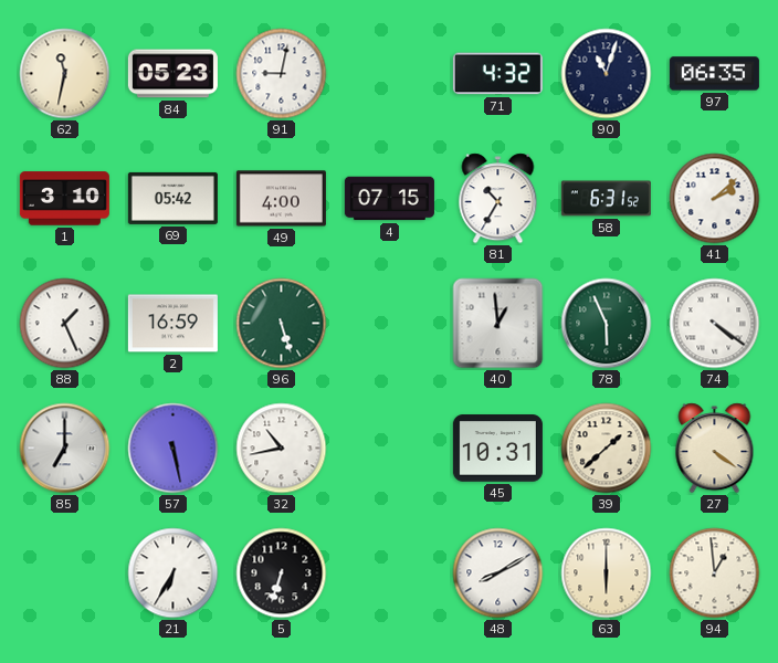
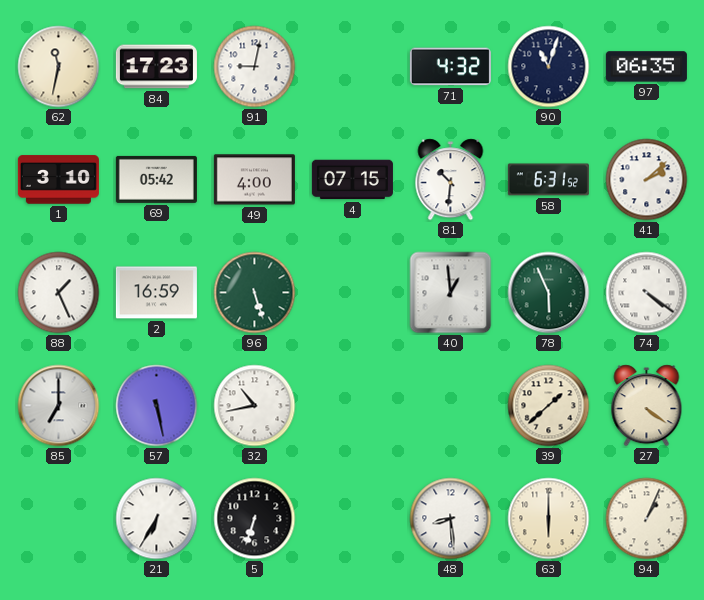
84: 05:23 -> 17:23
81: 10:35 -> 10:31
45: 10:31 -> none
48: 8:10 -> 8:29
94: 12:59 -> 1:04
